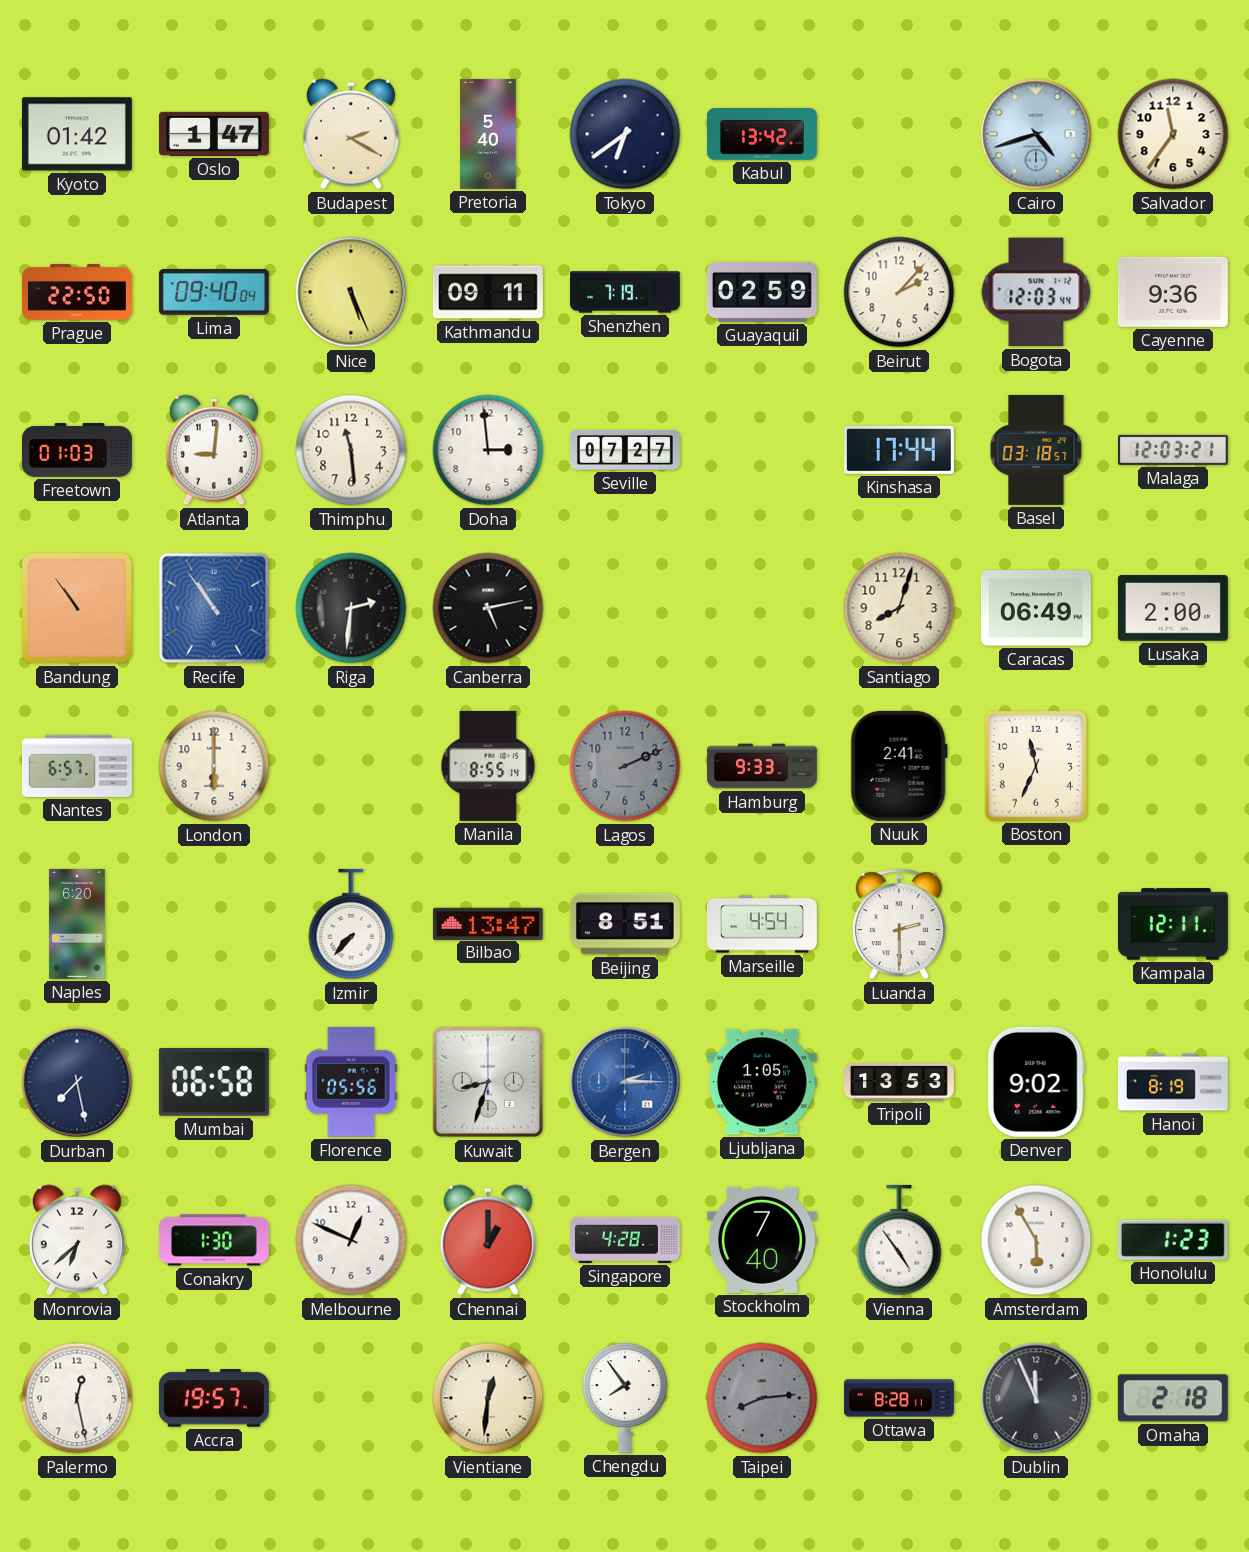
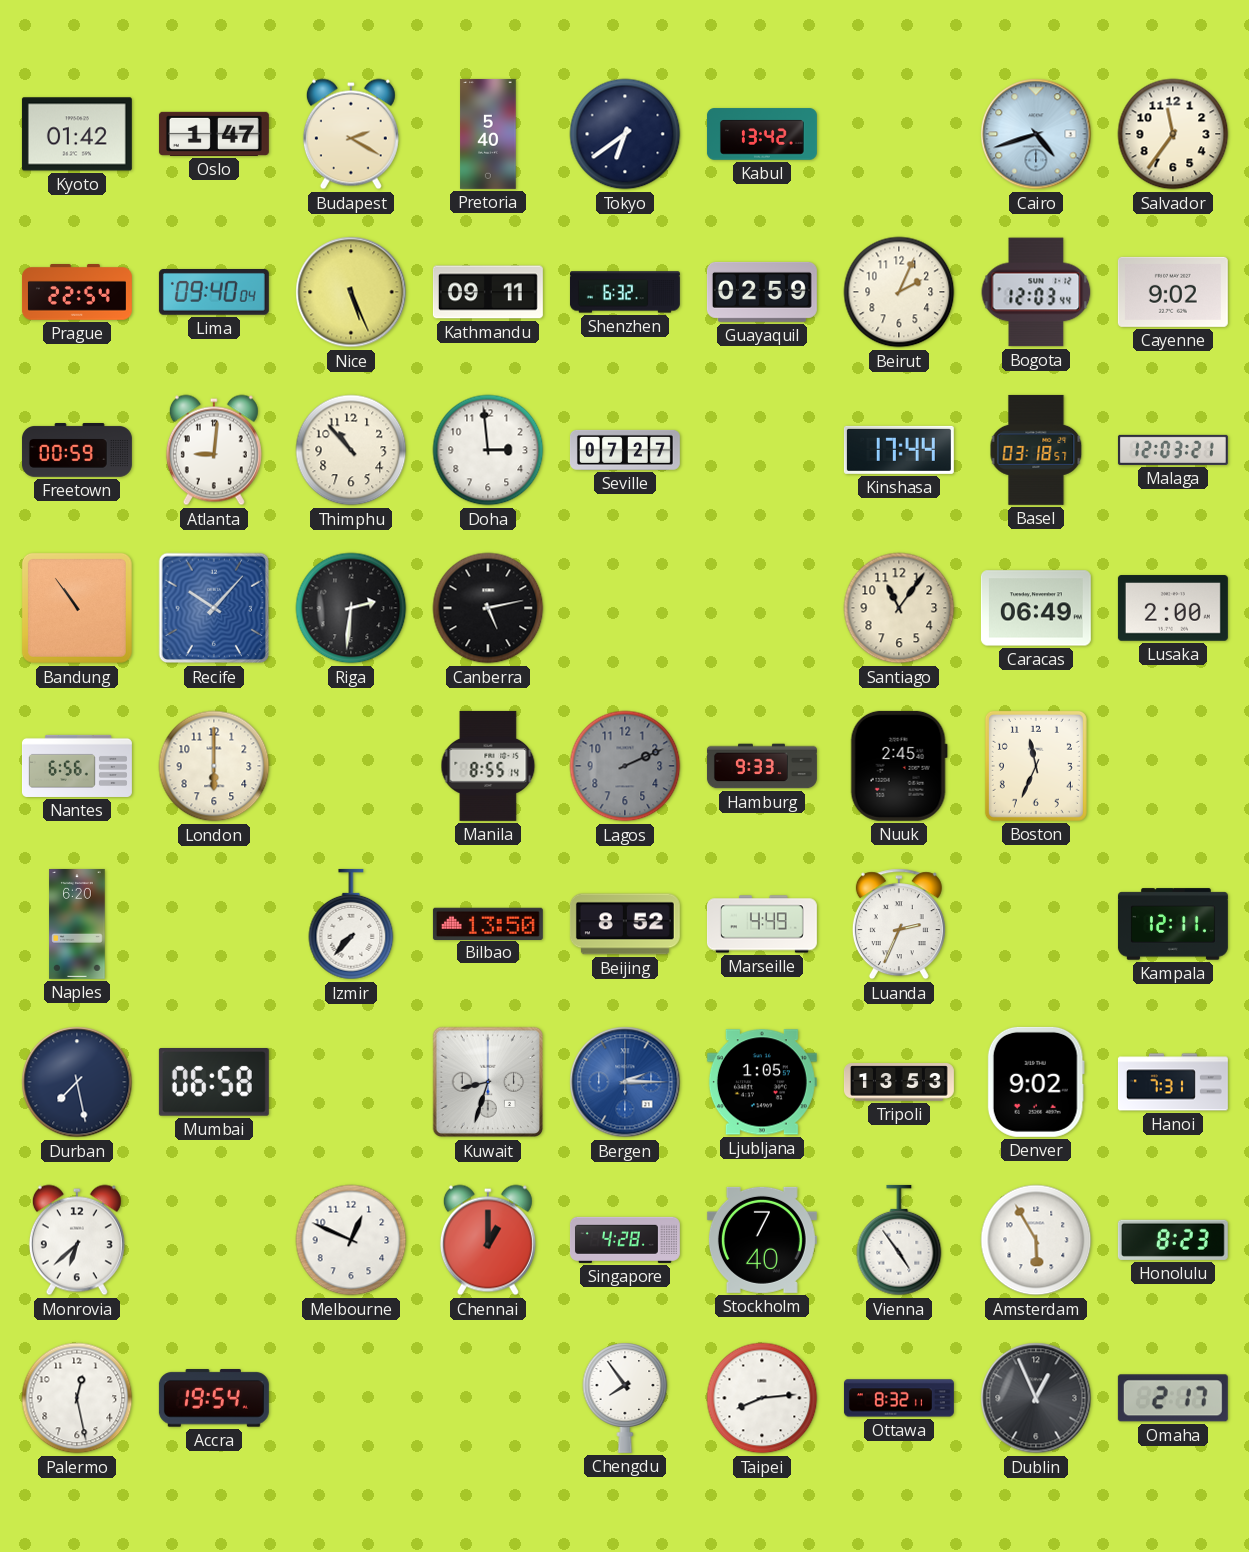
Prague: 22:50 -> 22:54
Shenzhen: 7:19 -> 6:32
Beirut: 2:07 -> 2:04
Cayenne: 9:36 -> 9:02
Freetown: 01:03 -> 00:59
Thimphu: 11:29 -> 10:53
Recife: 10:54 -> 10:07
Santiago: 8:03 -> 11:06
Nantes: 6:57 -> 6:56
Nuuk: 2:41 -> 2:45
Bilbao: 13:47 -> 13:50
Beijing: 8:51 -> 8:52
Marseille: 4:54 -> 4:49
Luanda: 2:30 -> 2:34
Florence: 05:56 -> none
Hanoi: 8:19 -> 7:31
Conakry: 1:30 -> none
Honolulu: 1:23 -> 8:23
Accra: 19:57 -> 19:54
Vientiane: 12:31 -> none
Taipei dial: grey -> white
Ottawa: 8:28 -> 8:32
Dublin: 11:56 -> 12:56
Omaha: 2:18 -> 2:17
